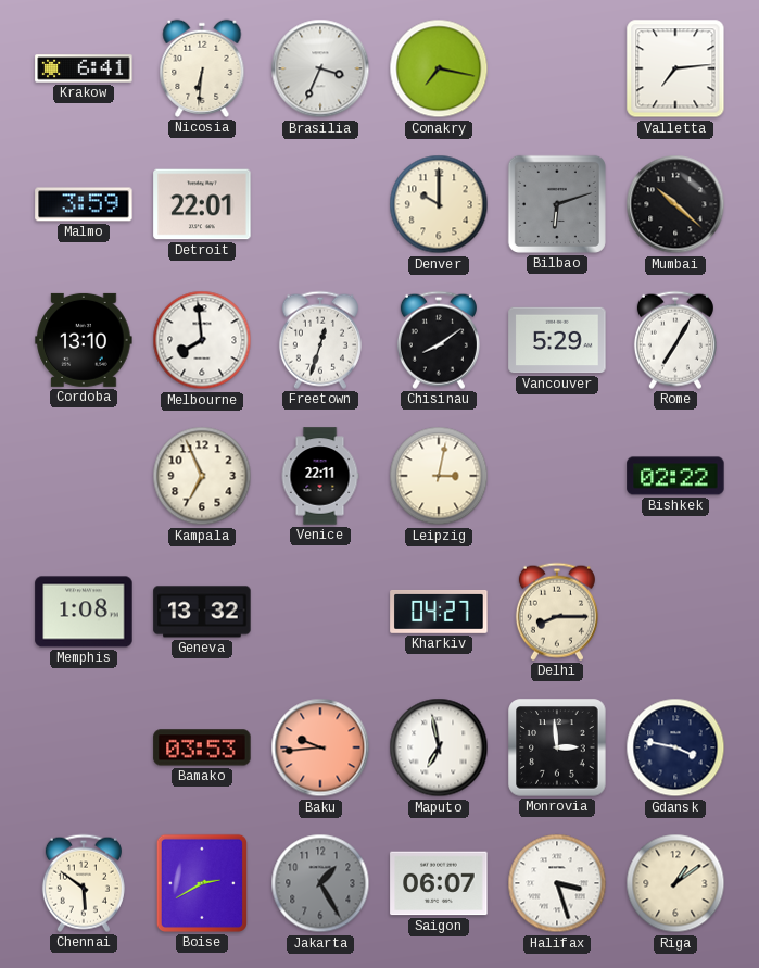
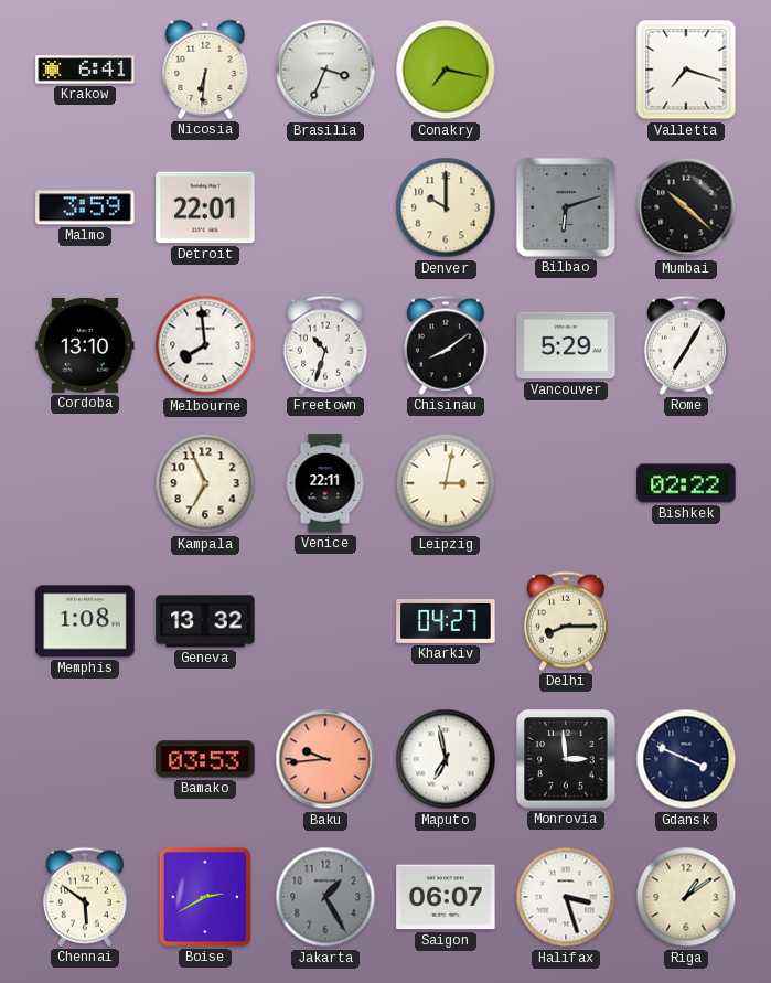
Valletta: 7:14 -> 7:18
Freetown: 12:33 -> 10:33
Gdansk: 3:47 -> 3:49
